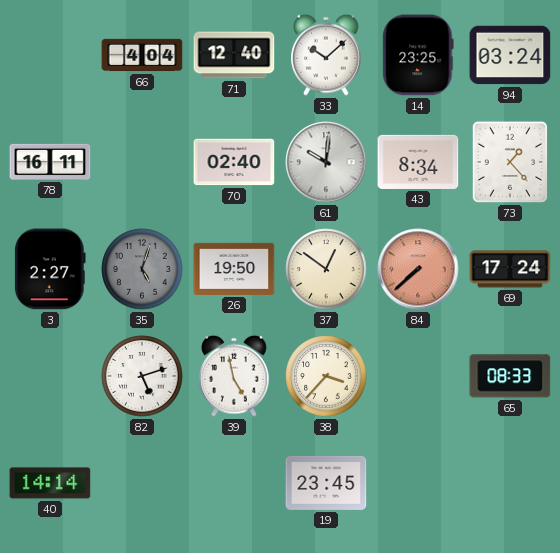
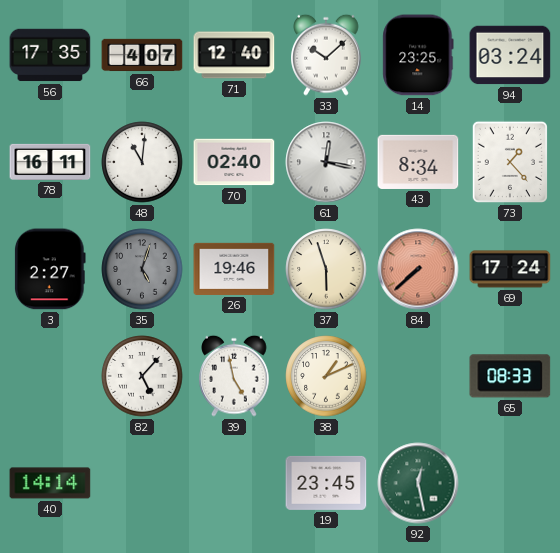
56: none -> 17:35
66: 4:04 -> 4:07
48: none -> 11:01
61: 10:01 -> 12:17
26: 19:50 -> 19:46
37: 12:51 -> 5:57
82: 5:12 -> 5:07
38: 3:37 -> 1:11
92: none -> 12:28
